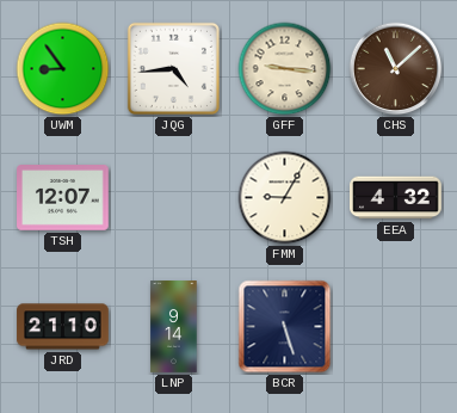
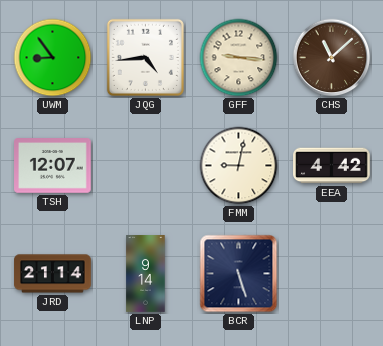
FMM: 9:05 -> 9:02
EEA: 4:32 -> 4:42
JRD: 21:10 -> 21:14
